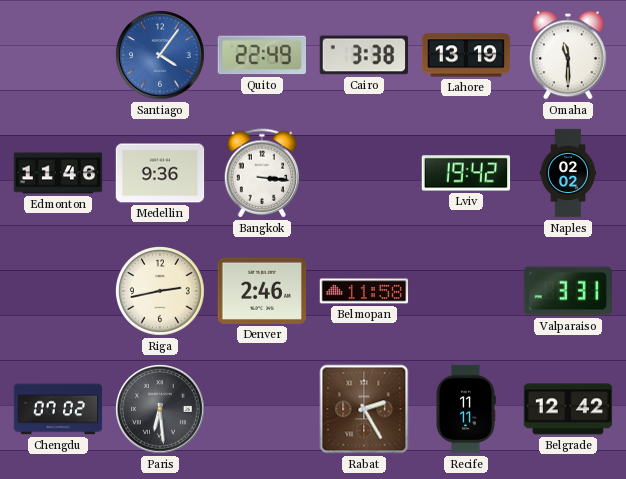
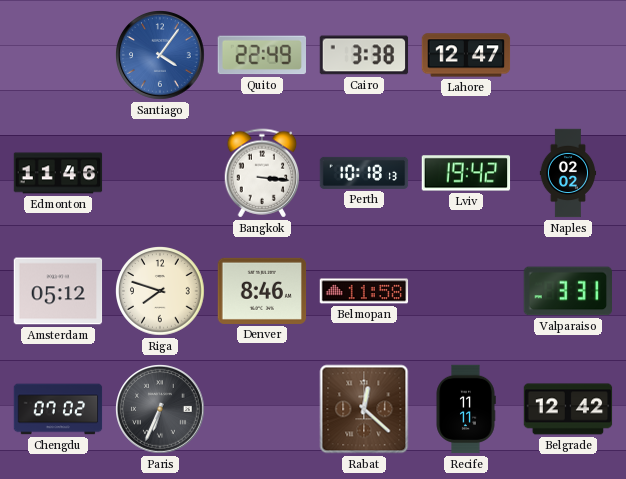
Lahore: 13:19 -> 12:47
Omaha: 11:30 -> none
Medellin: 9:36 -> none
Perth: none -> 10:18
Amsterdam: none -> 05:12
Riga: 2:43 -> 7:48
Denver: 2:46 -> 8:46
Paris: 6:29 -> 6:34
Rabat: 2:25 -> 12:22
